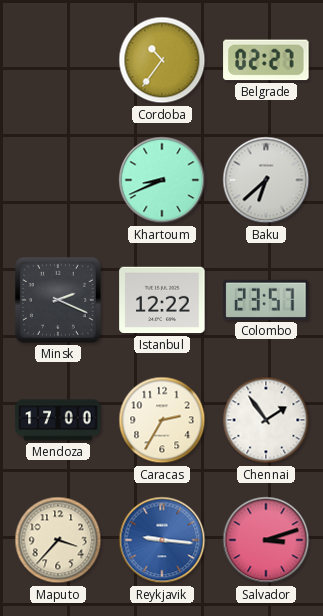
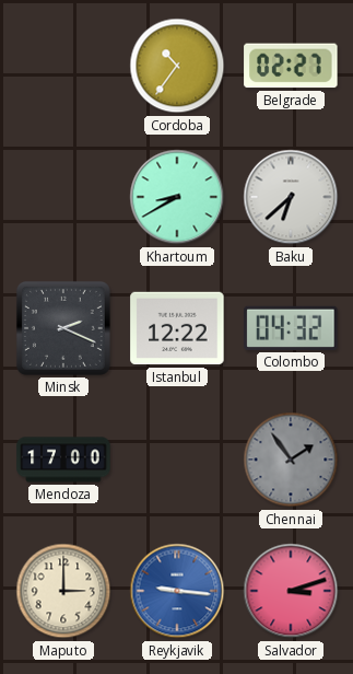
Khartoum: 8:41 -> 8:40
Colombo: 23:57 -> 04:32
Caracas: 2:35 -> none
Chennai dial: white -> grey
Maputo: 3:37 -> 3:00
